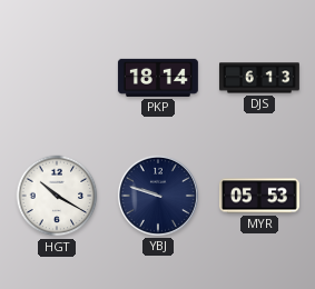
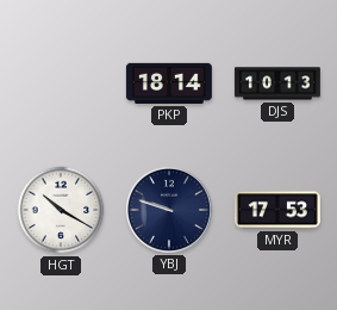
DJS: 6:13 -> 10:13
MYR: 05:53 -> 17:53
